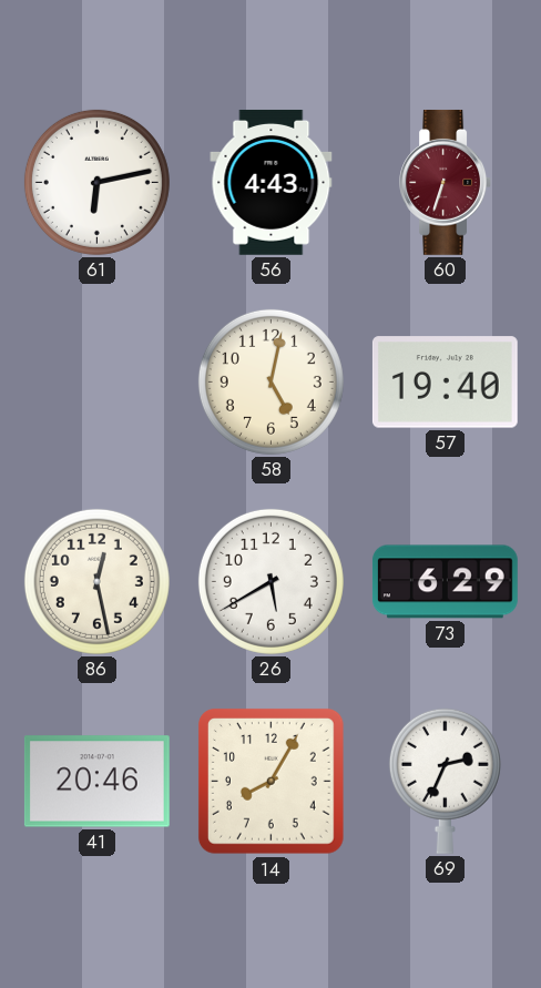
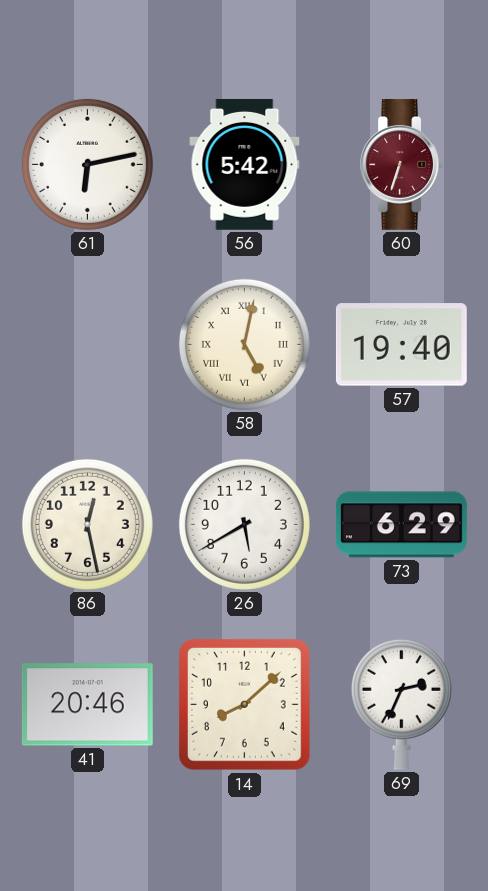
56: 4:43 -> 5:42
58 numerals: Arabic -> Roman
14: 8:05 -> 8:08
